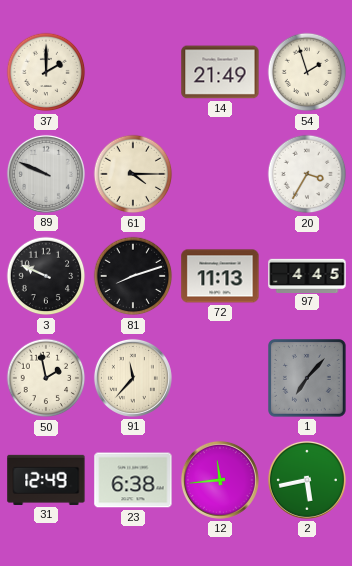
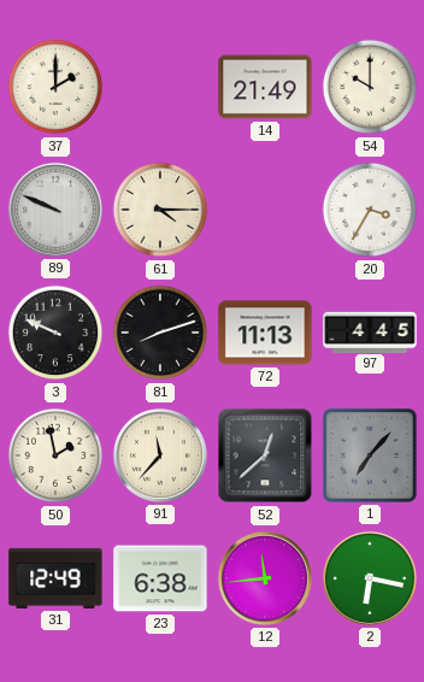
54: 1:57 -> 10:00
52: none -> 12:38
2: 5:43 -> 6:17
